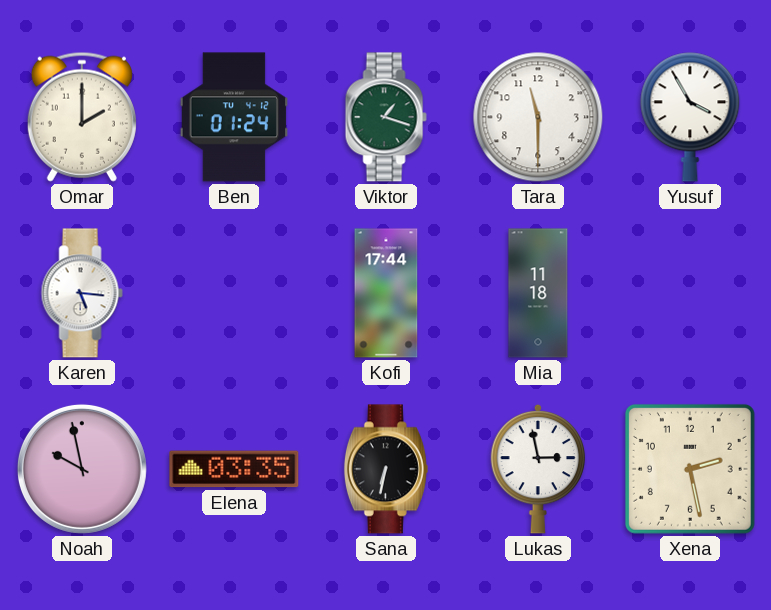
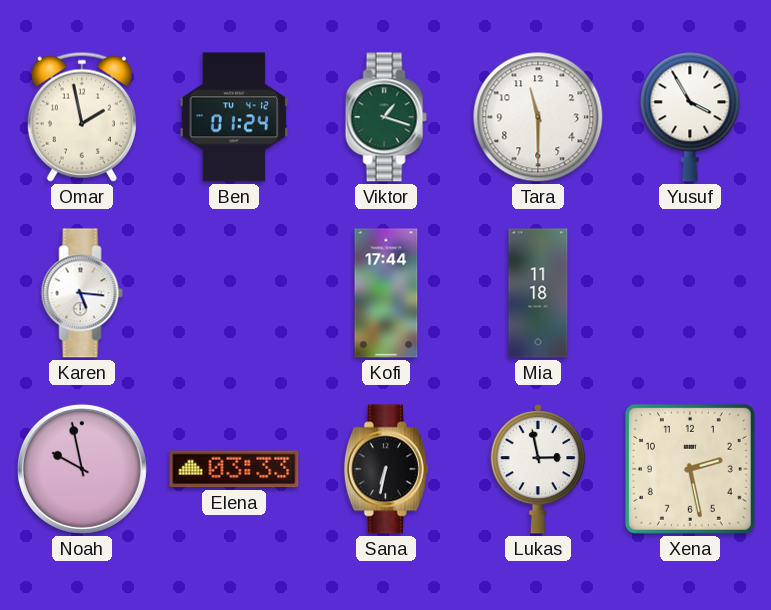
Omar: 2:00 -> 1:58
Elena: 03:35 -> 03:33
